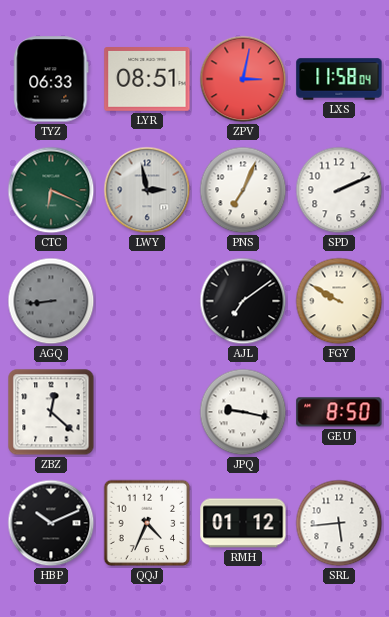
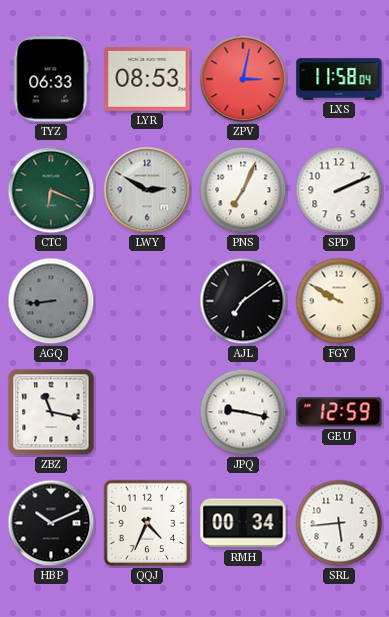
LYR: 08:51 -> 08:53
LWY: 2:58 -> 2:50
ZBZ: 12:22 -> 11:17
GEU: 8:50 -> 12:59
RMH: 01:12 -> 00:34
